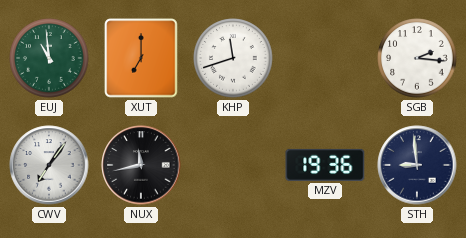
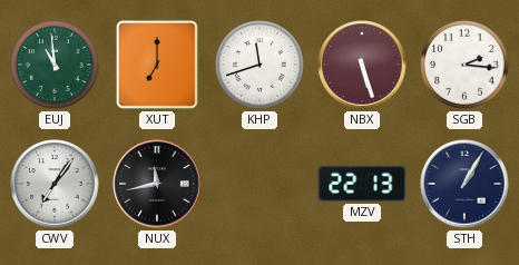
NBX: none -> 5:27
MZV: 19:36 -> 22:13
STH: 8:59 -> 1:05
